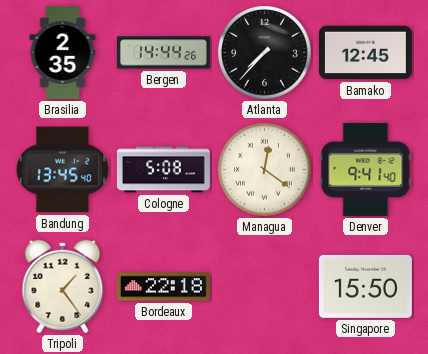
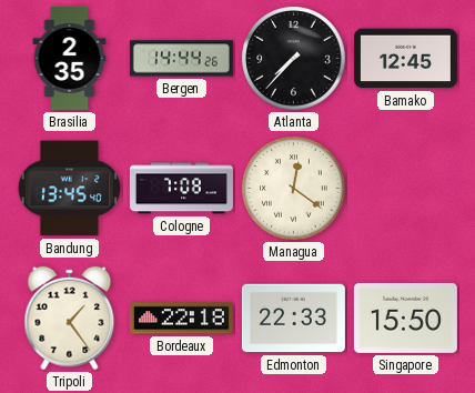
Cologne: 5:08 -> 7:08
Denver: 9:41 -> none
Edmonton: none -> 22:33
